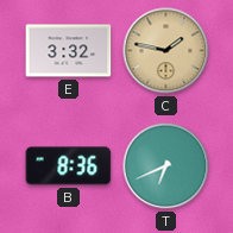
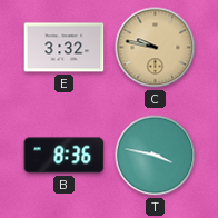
C: 1:47 -> 9:47
T: 6:41 -> 3:47
